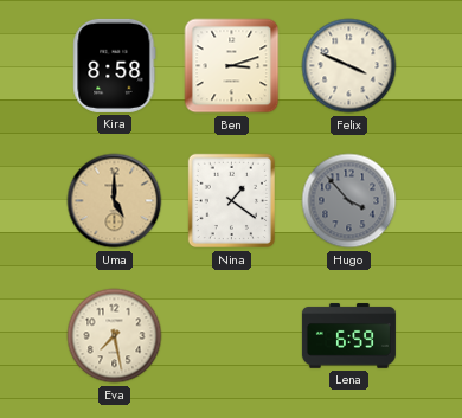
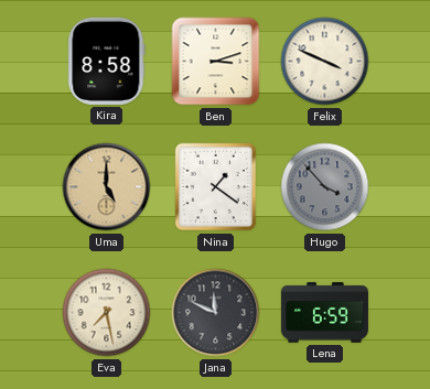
Jana: none -> 11:49
